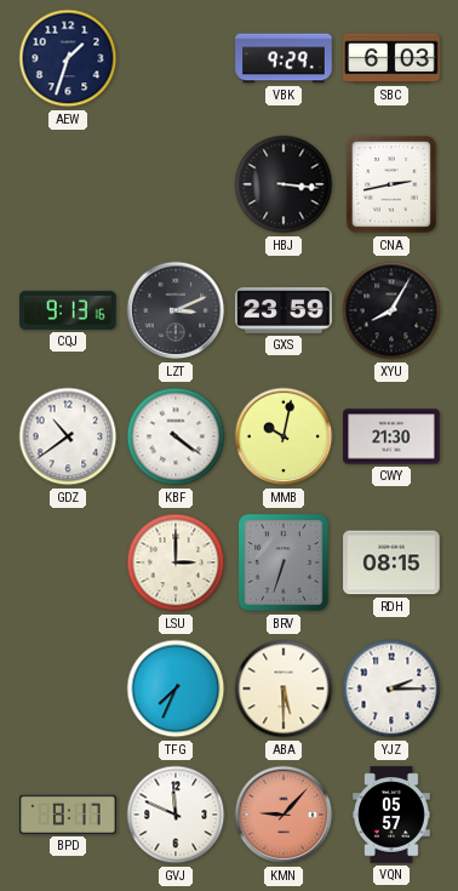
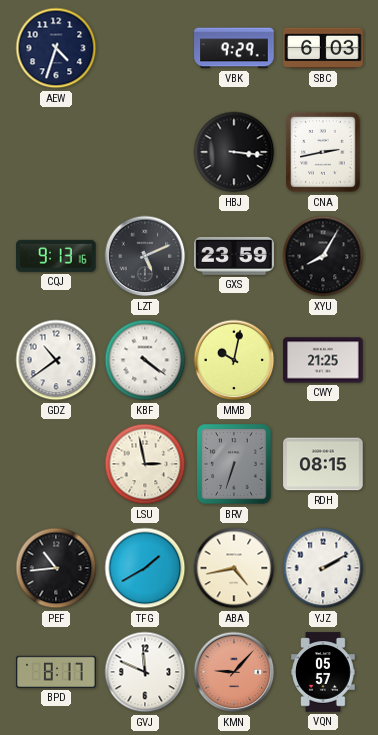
AEW: 1:33 -> 4:33
LZT: 3:11 -> 5:11
CWY: 21:30 -> 21:25
LSU: 3:00 -> 2:58
PEF: none -> 10:44
TFG: 7:34 -> 1:40
ABA: 5:30 -> 4:43
YJZ: 2:15 -> 2:10
